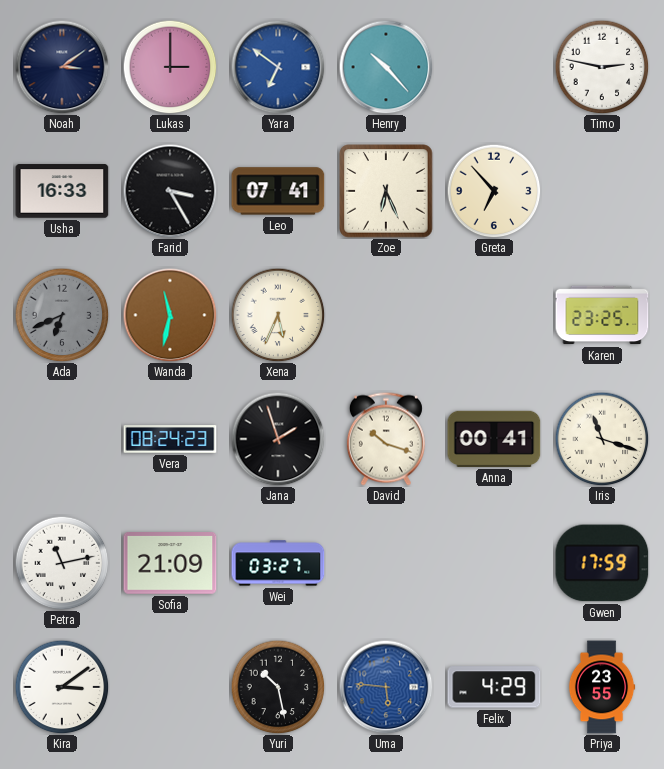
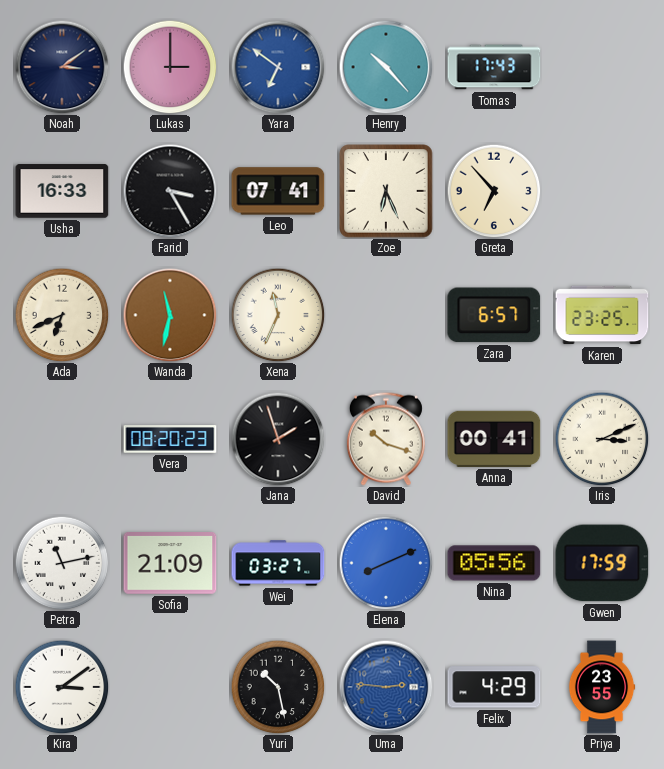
Tomas: none -> 17:43
Timo: 2:47 -> none
Ada dial: grey -> cream
Xena: 5:34 -> 11:34
Zara: none -> 6:57
Vera: 08:24 -> 08:20
Iris: 11:18 -> 3:11
Elena: none -> 8:11
Nina: none -> 05:56
Uma: 5:46 -> 2:46
